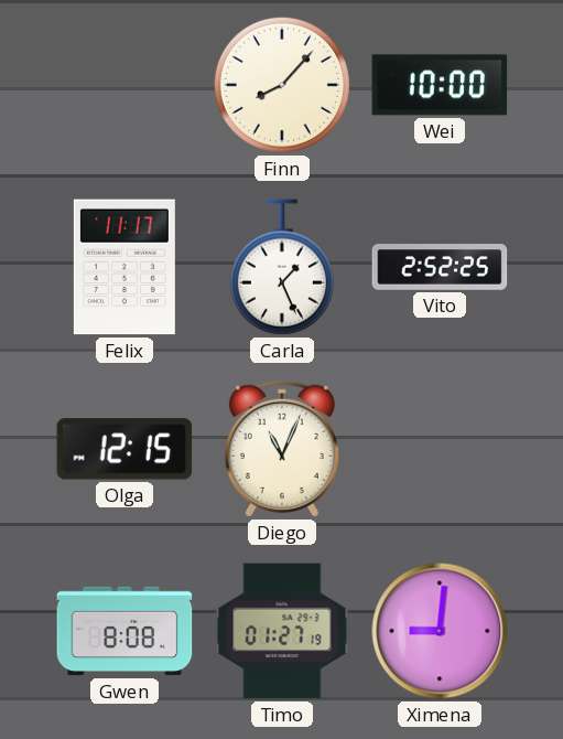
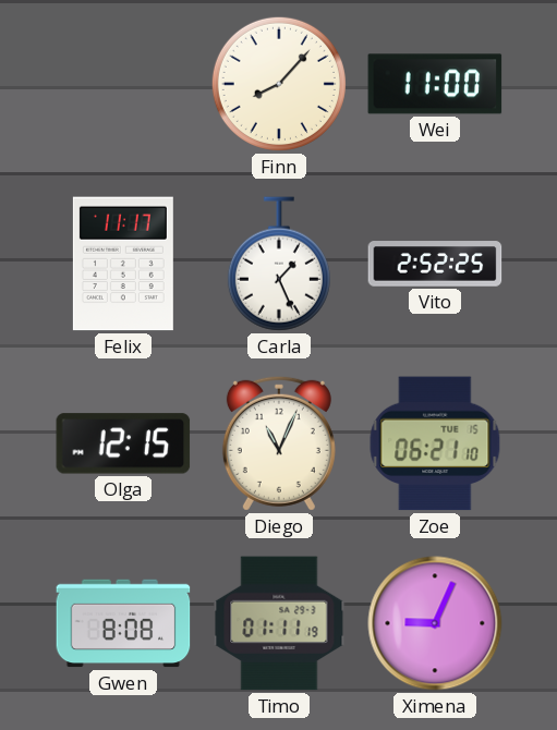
Wei: 10:00 -> 11:00
Zoe: none -> 06:21
Timo: 01:27 -> 01:11
Ximena: 9:01 -> 9:04
